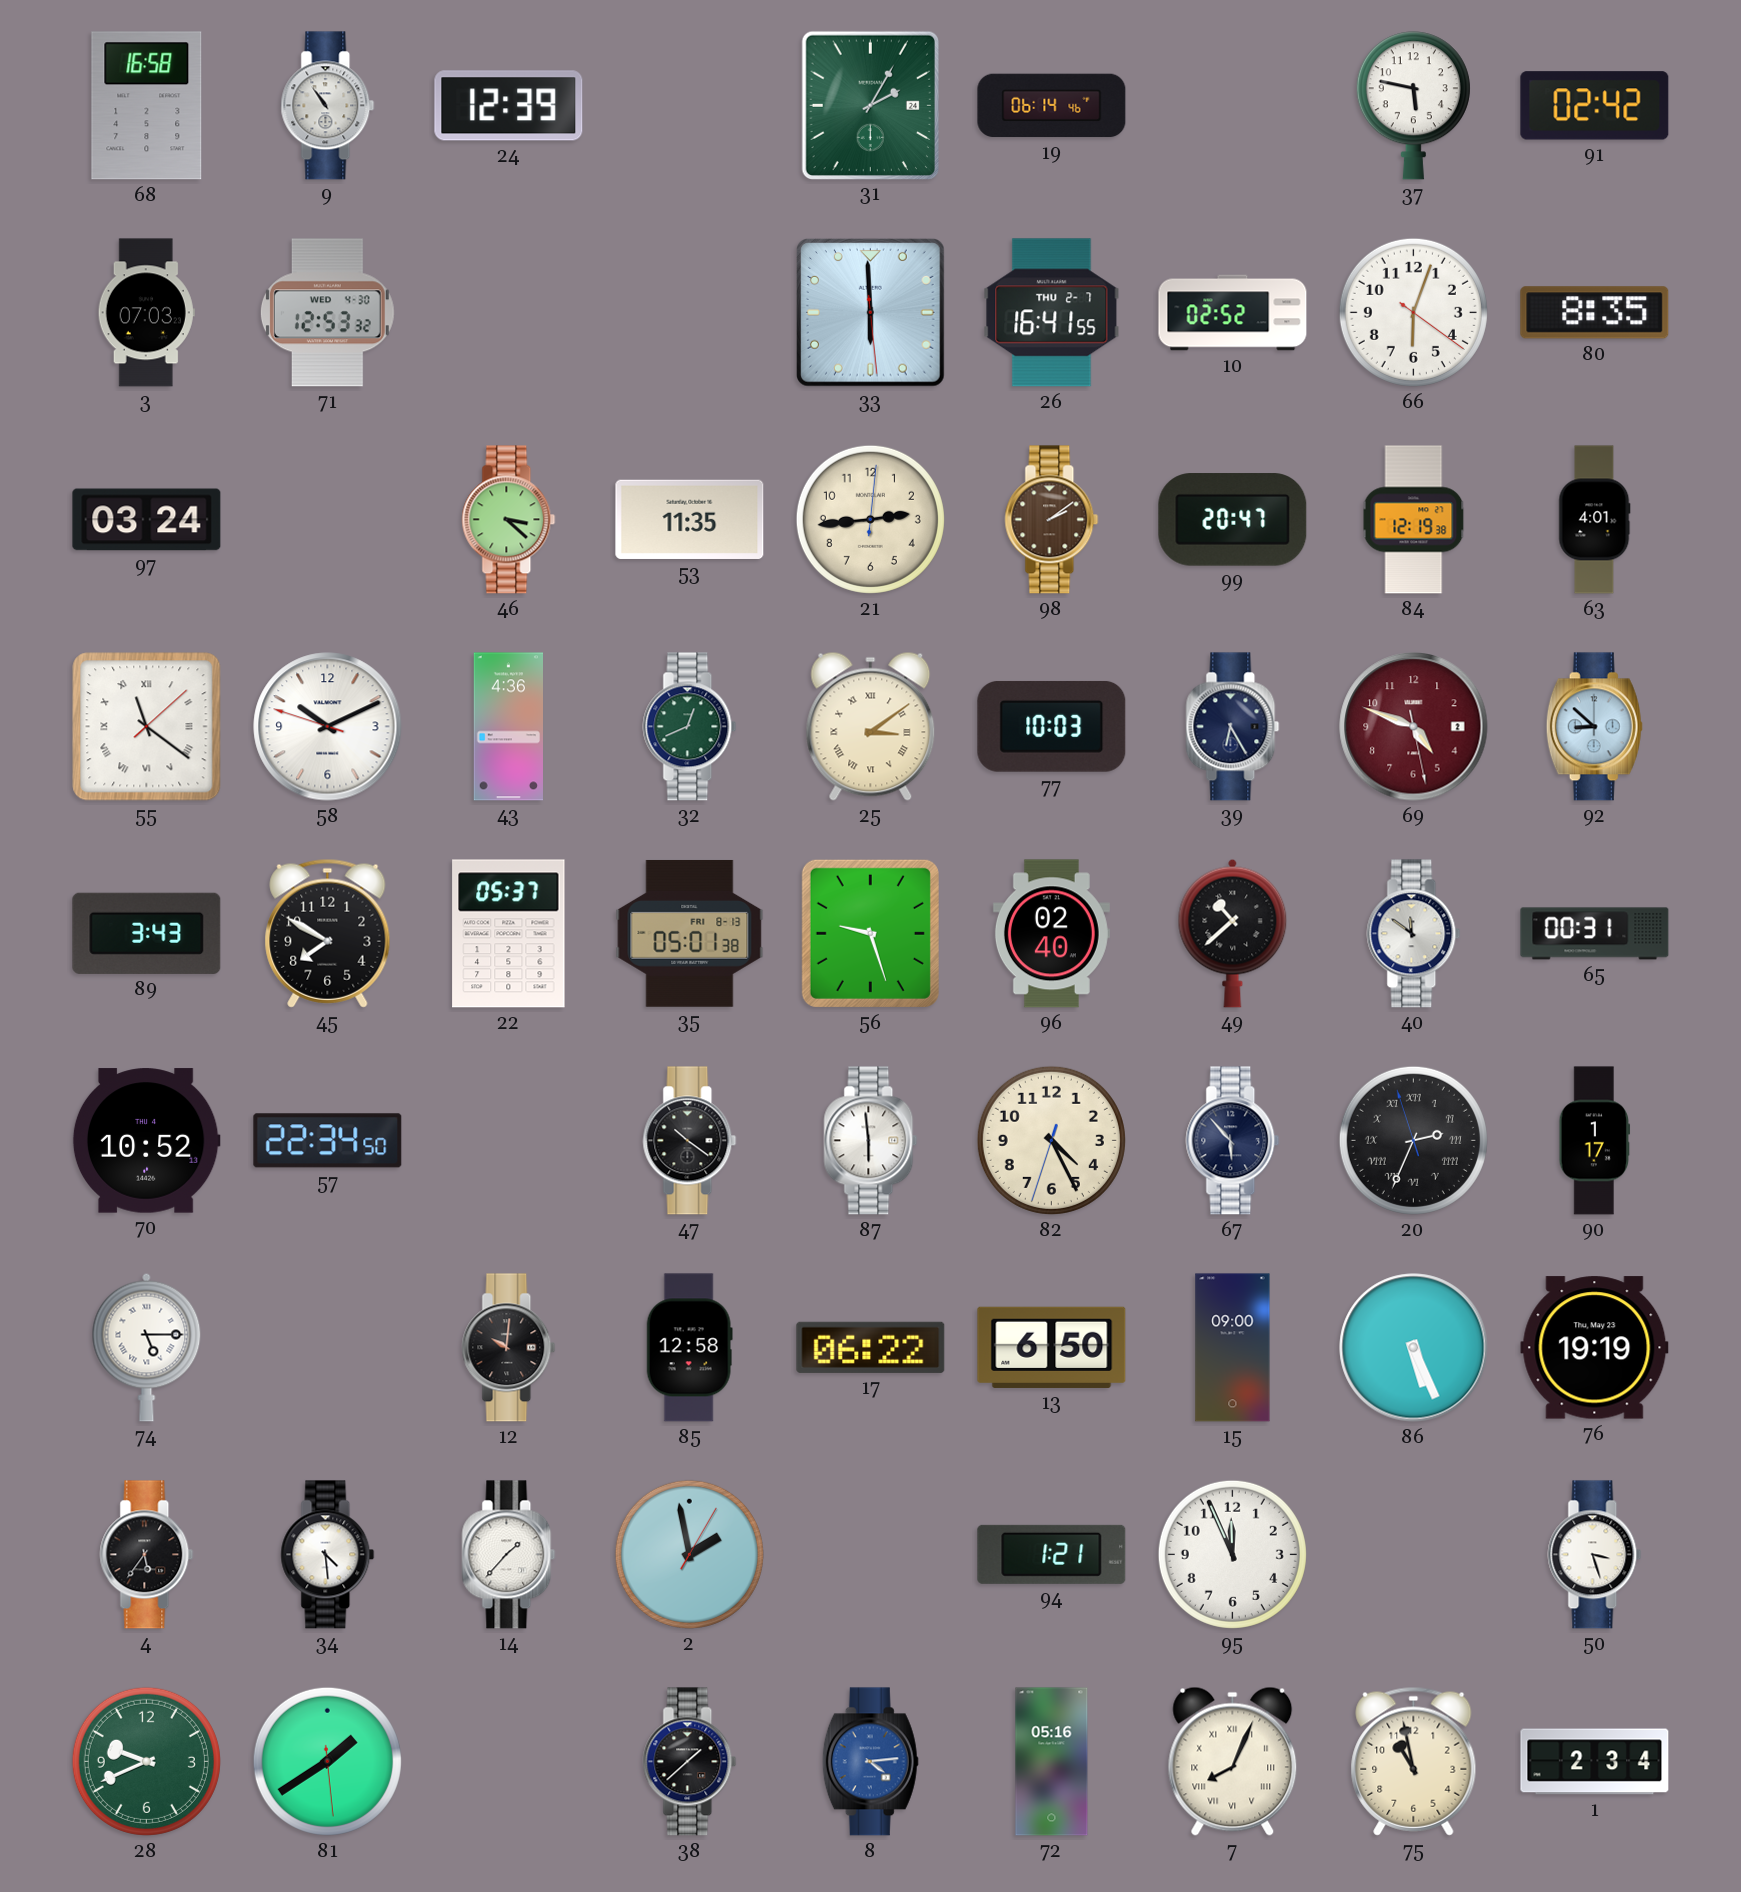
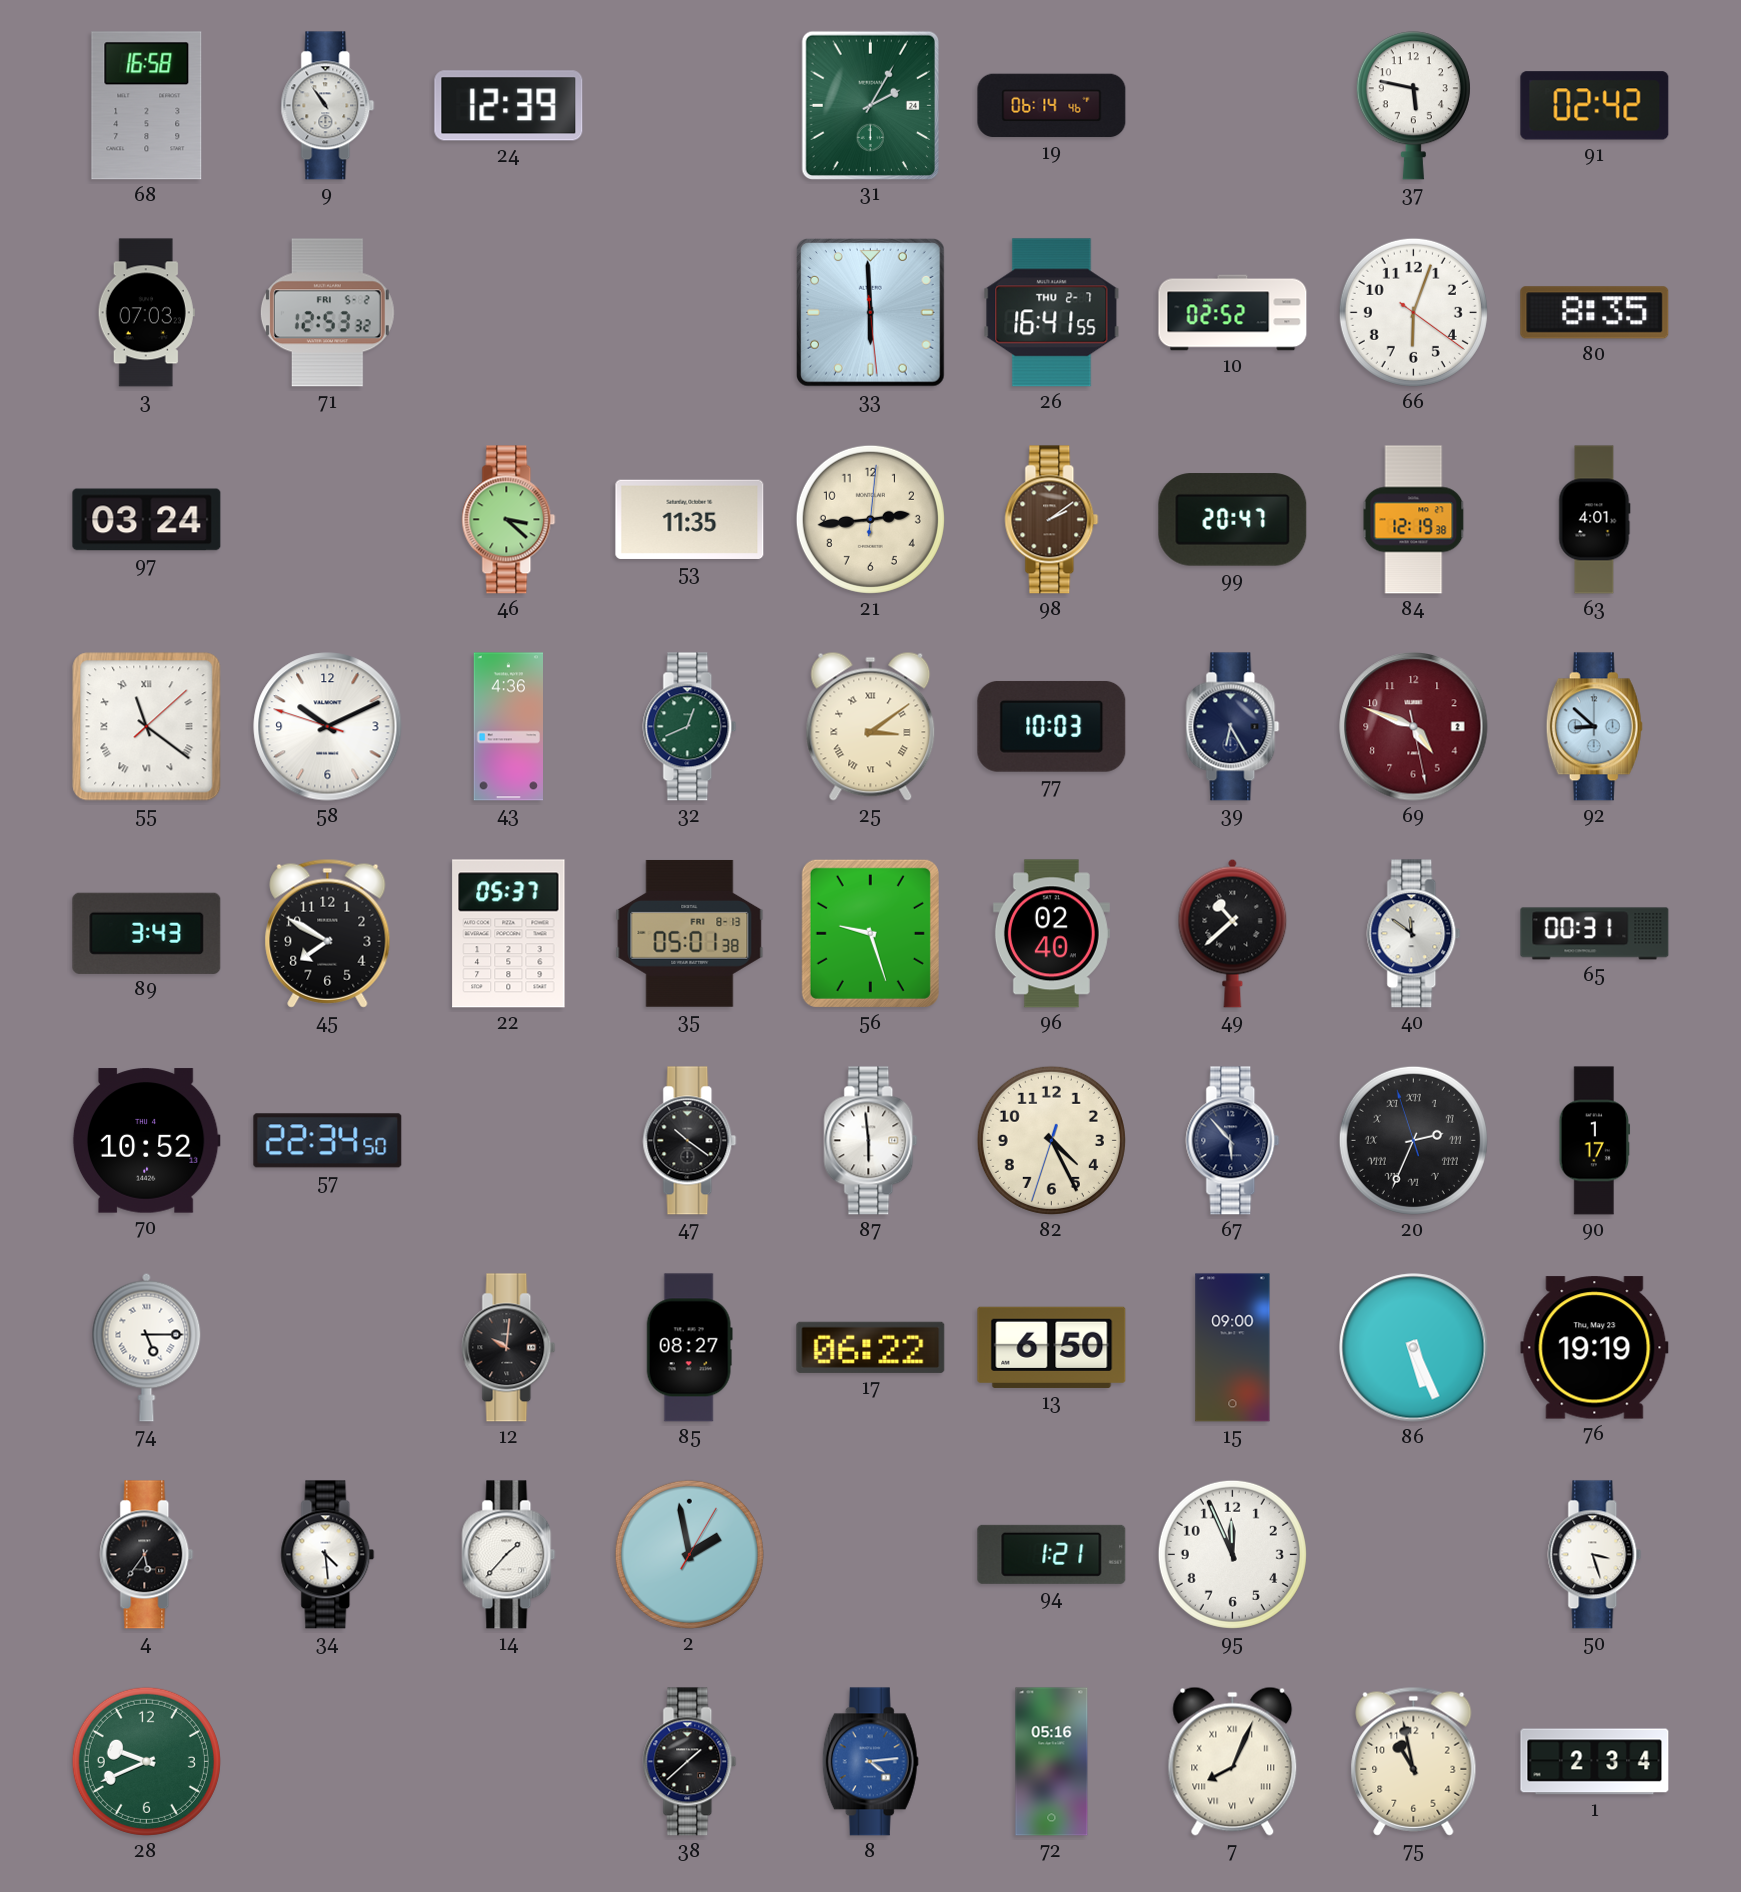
71 date: WED 4-30 -> FRI 5-2
85: 12:58 -> 08:27
81: 1:39 -> none
